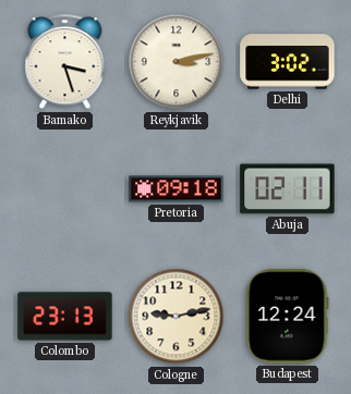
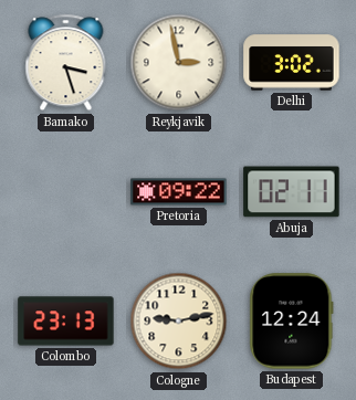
Reykjavik: 3:13 -> 2:58
Pretoria: 09:18 -> 09:22
